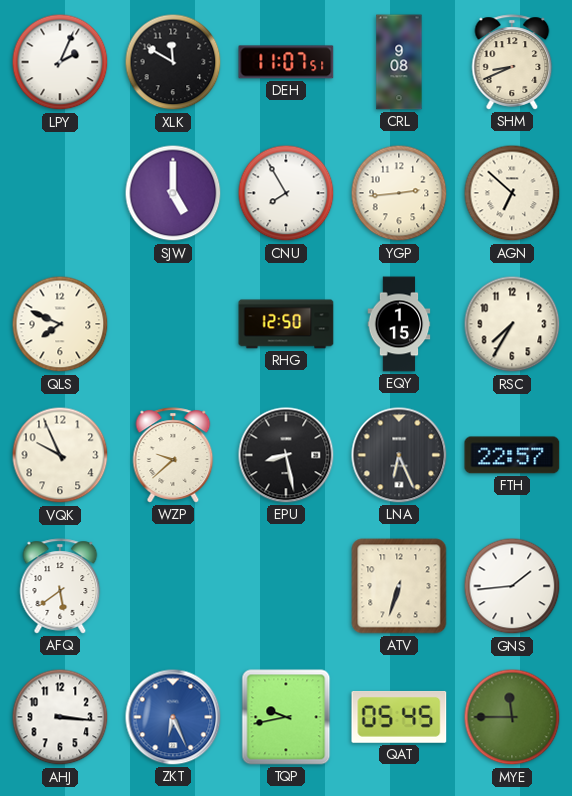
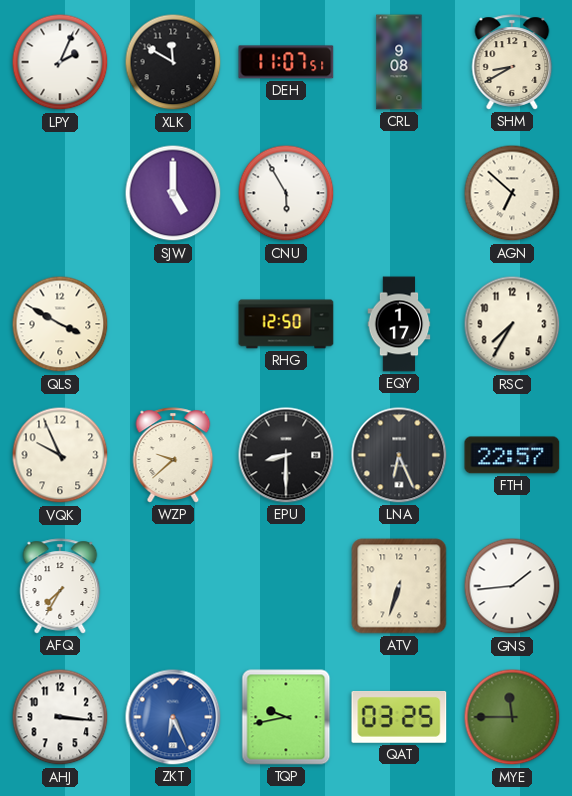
SHM: 8:41 -> 8:40
CNU: 7:55 -> 5:55
YGP: 2:44 -> none
QLS: 7:49 -> 3:50
EQY: 1:15 -> 1:17
EPU: 8:28 -> 8:30
AFQ: 5:39 -> 7:35
QAT: 05:45 -> 03:25
